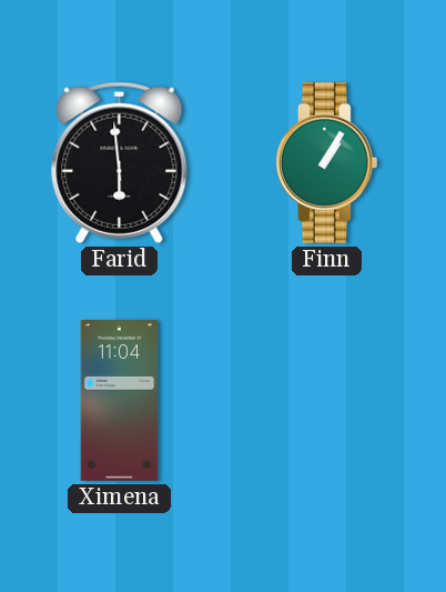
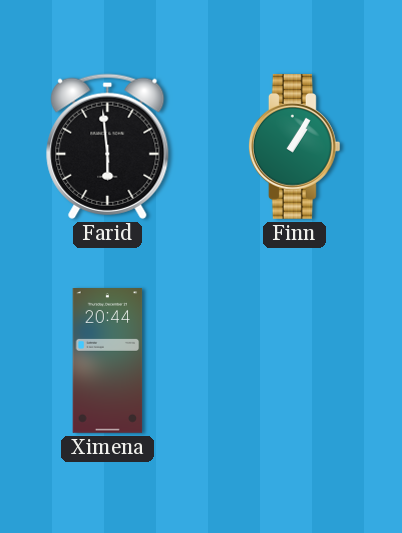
Ximena: 11:04 -> 20:44
